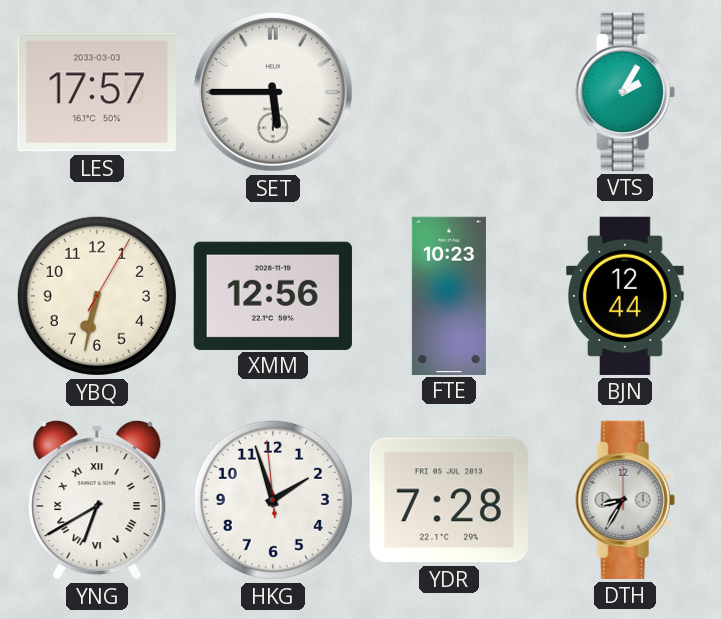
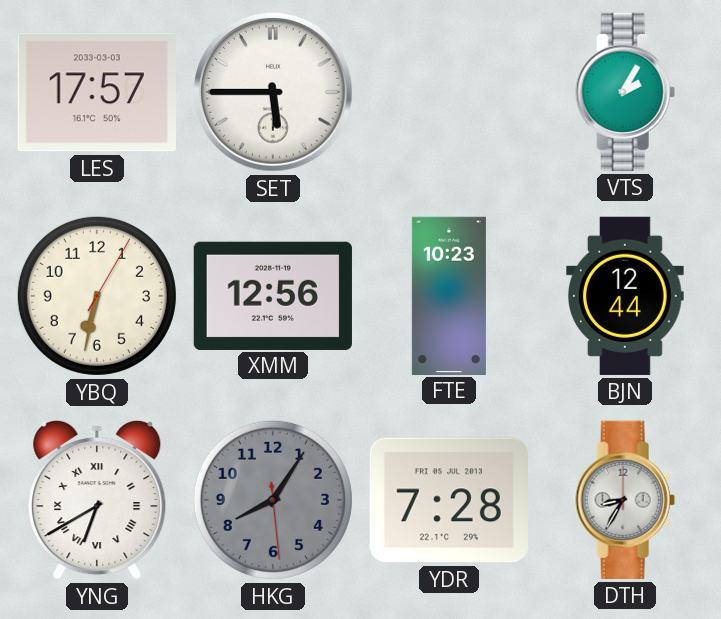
HKG: 1:56 -> 8:05
HKG dial: white -> grey
